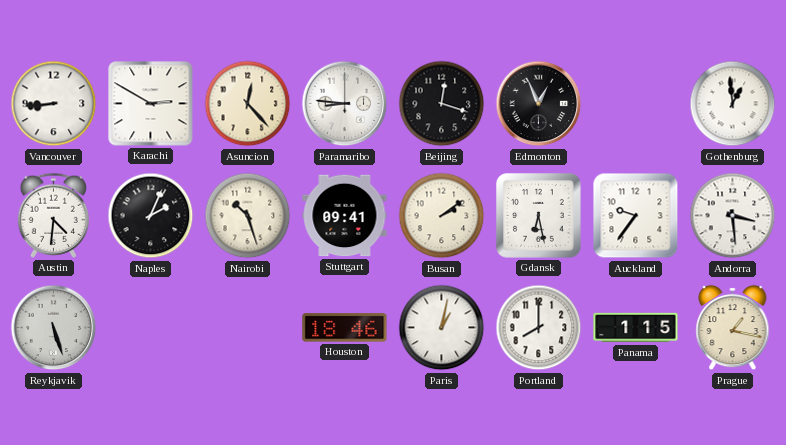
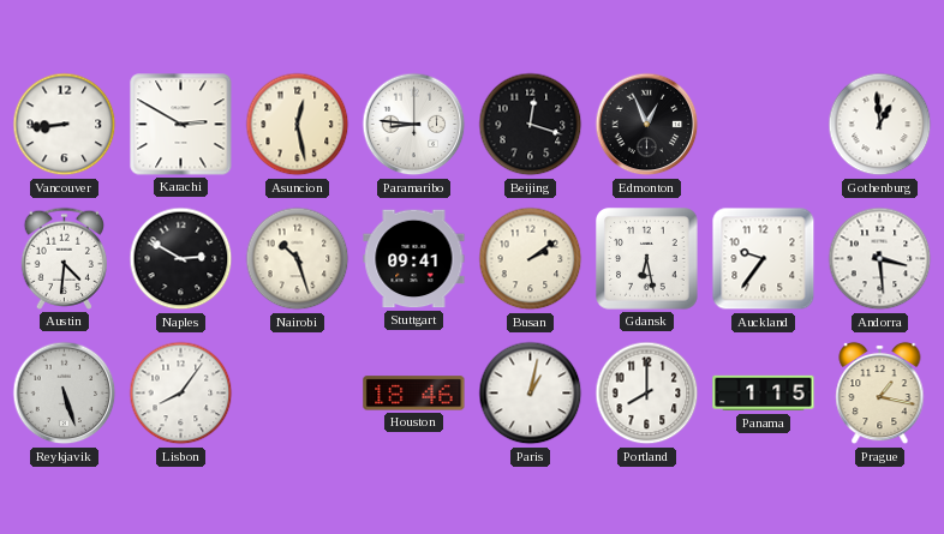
Asuncion: 12:23 -> 12:28
Naples: 2:04 -> 2:50
Lisbon: none -> 8:06
